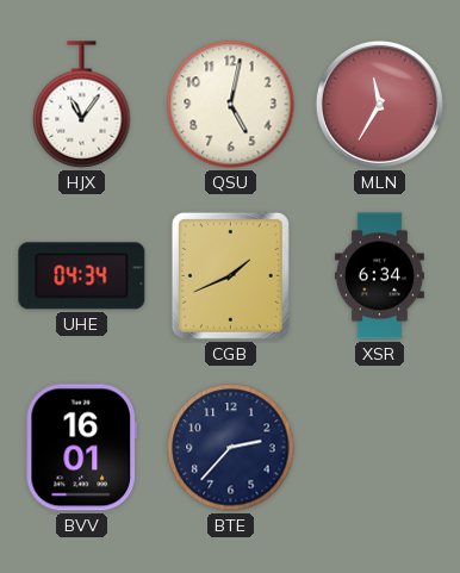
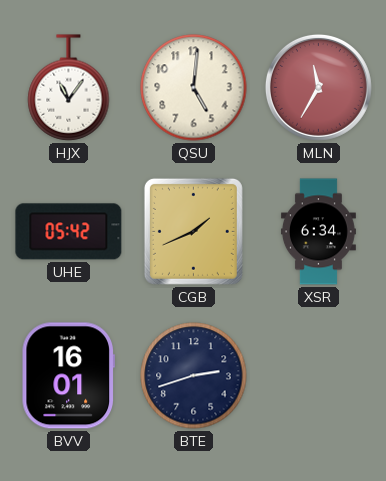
QSU: 5:02 -> 5:01
UHE: 04:34 -> 05:42
BTE: 2:37 -> 2:42
